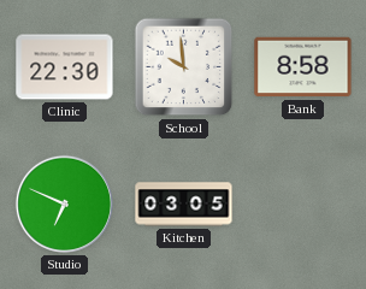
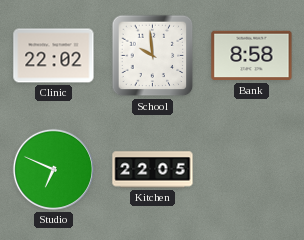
Clinic: 22:30 -> 22:02
Kitchen: 03:05 -> 22:05
